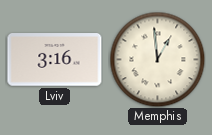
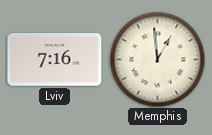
Lviv: 3:16 -> 7:16
